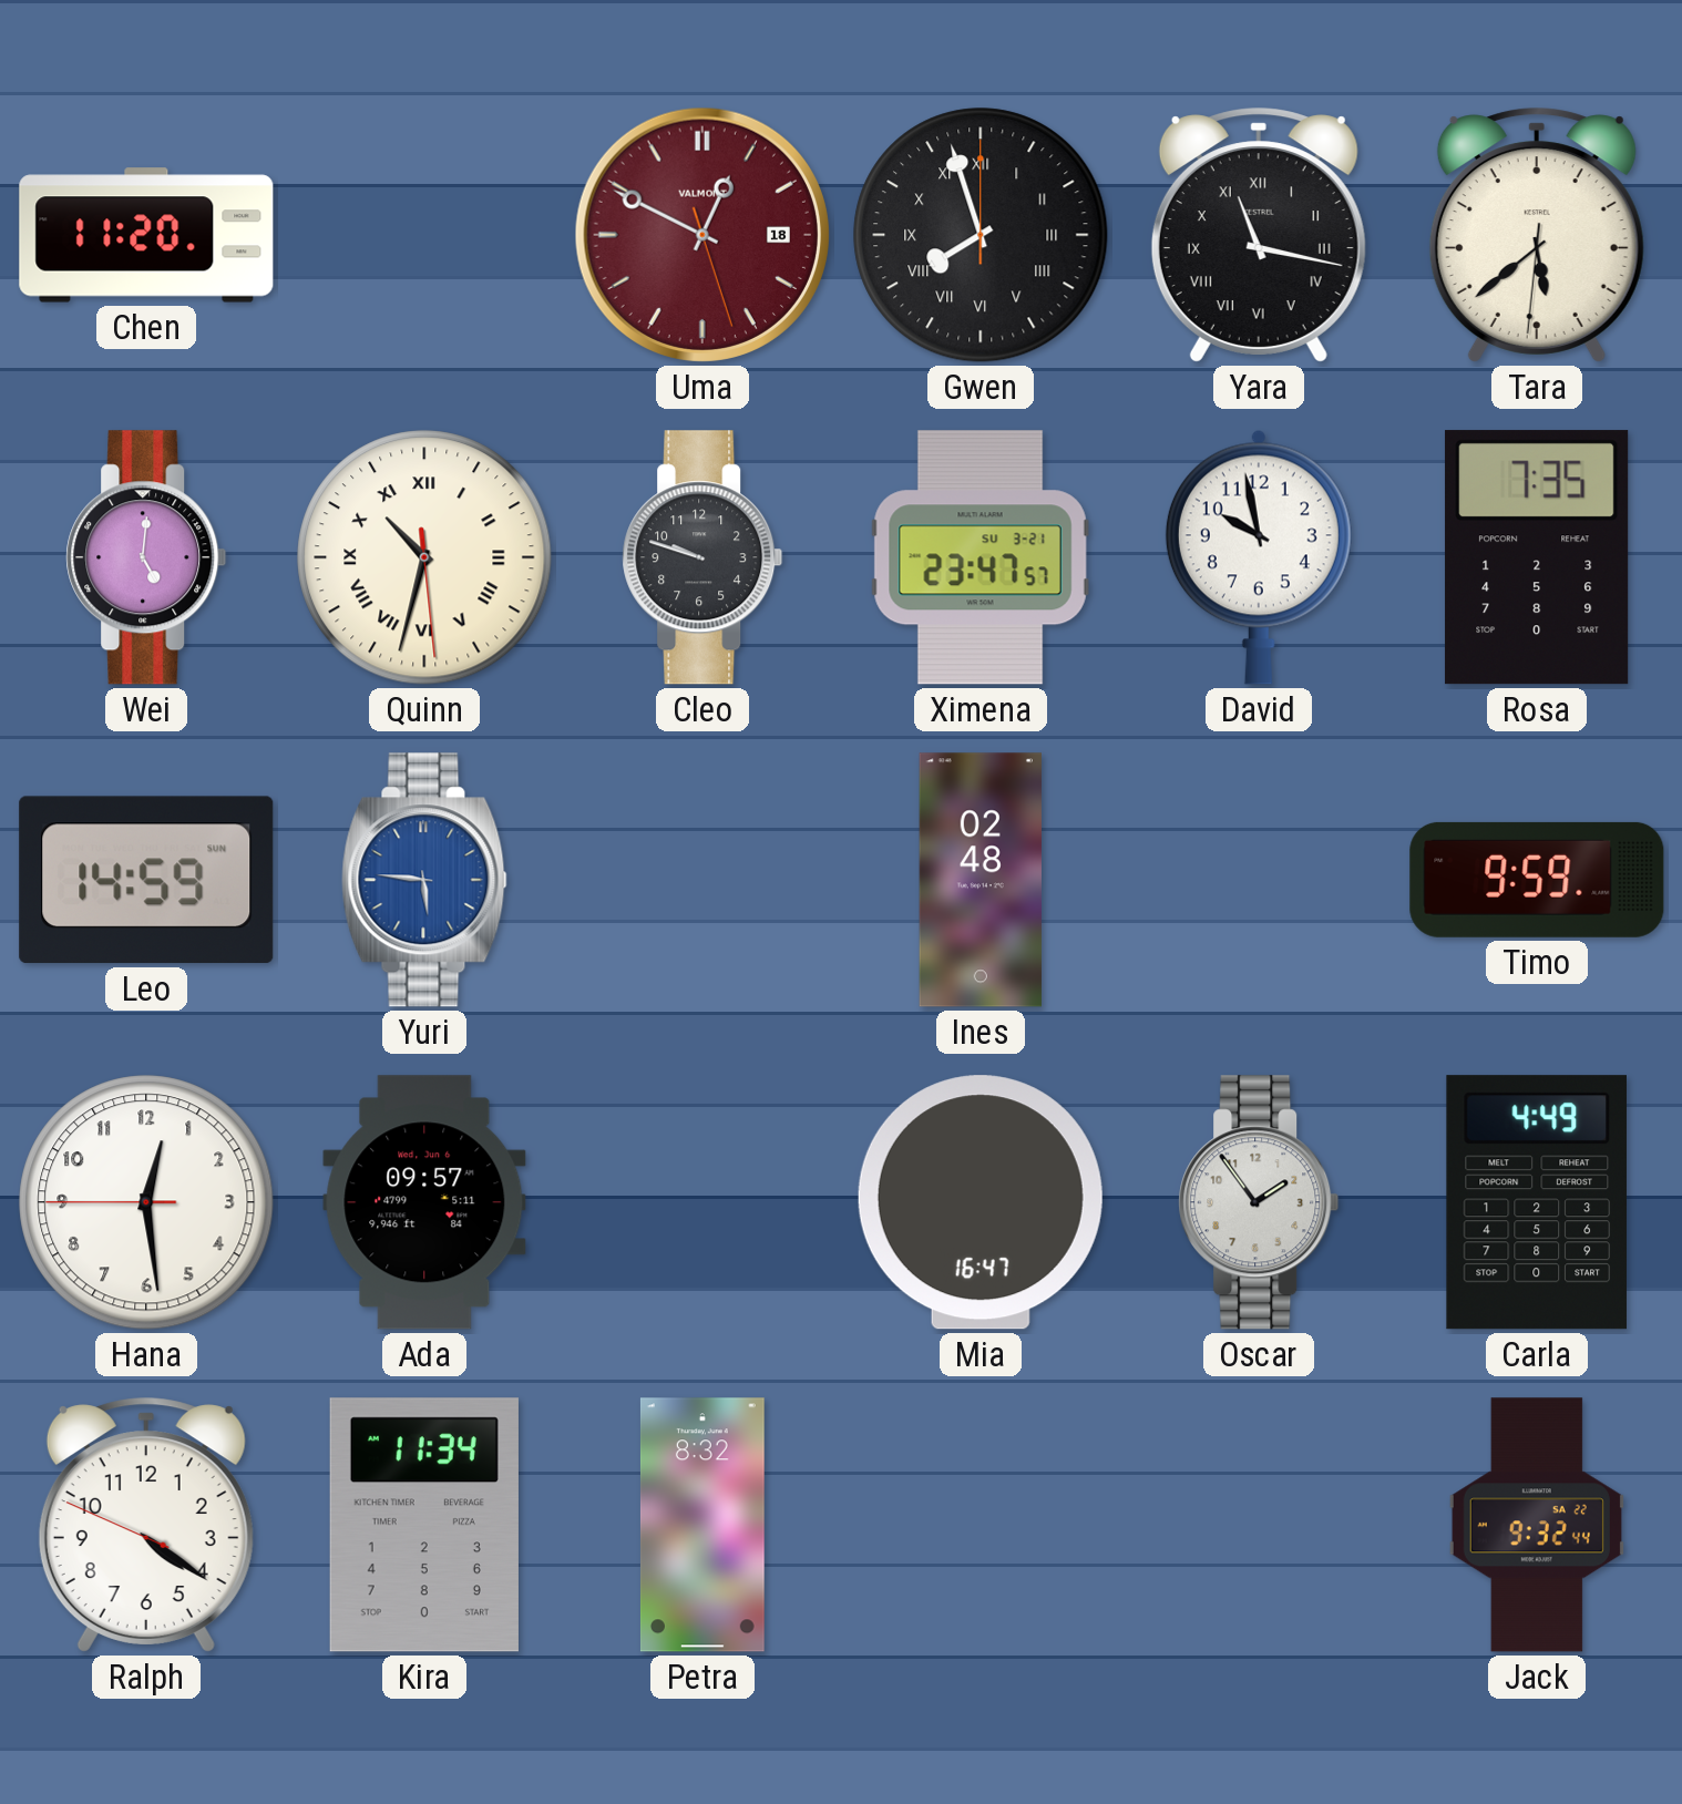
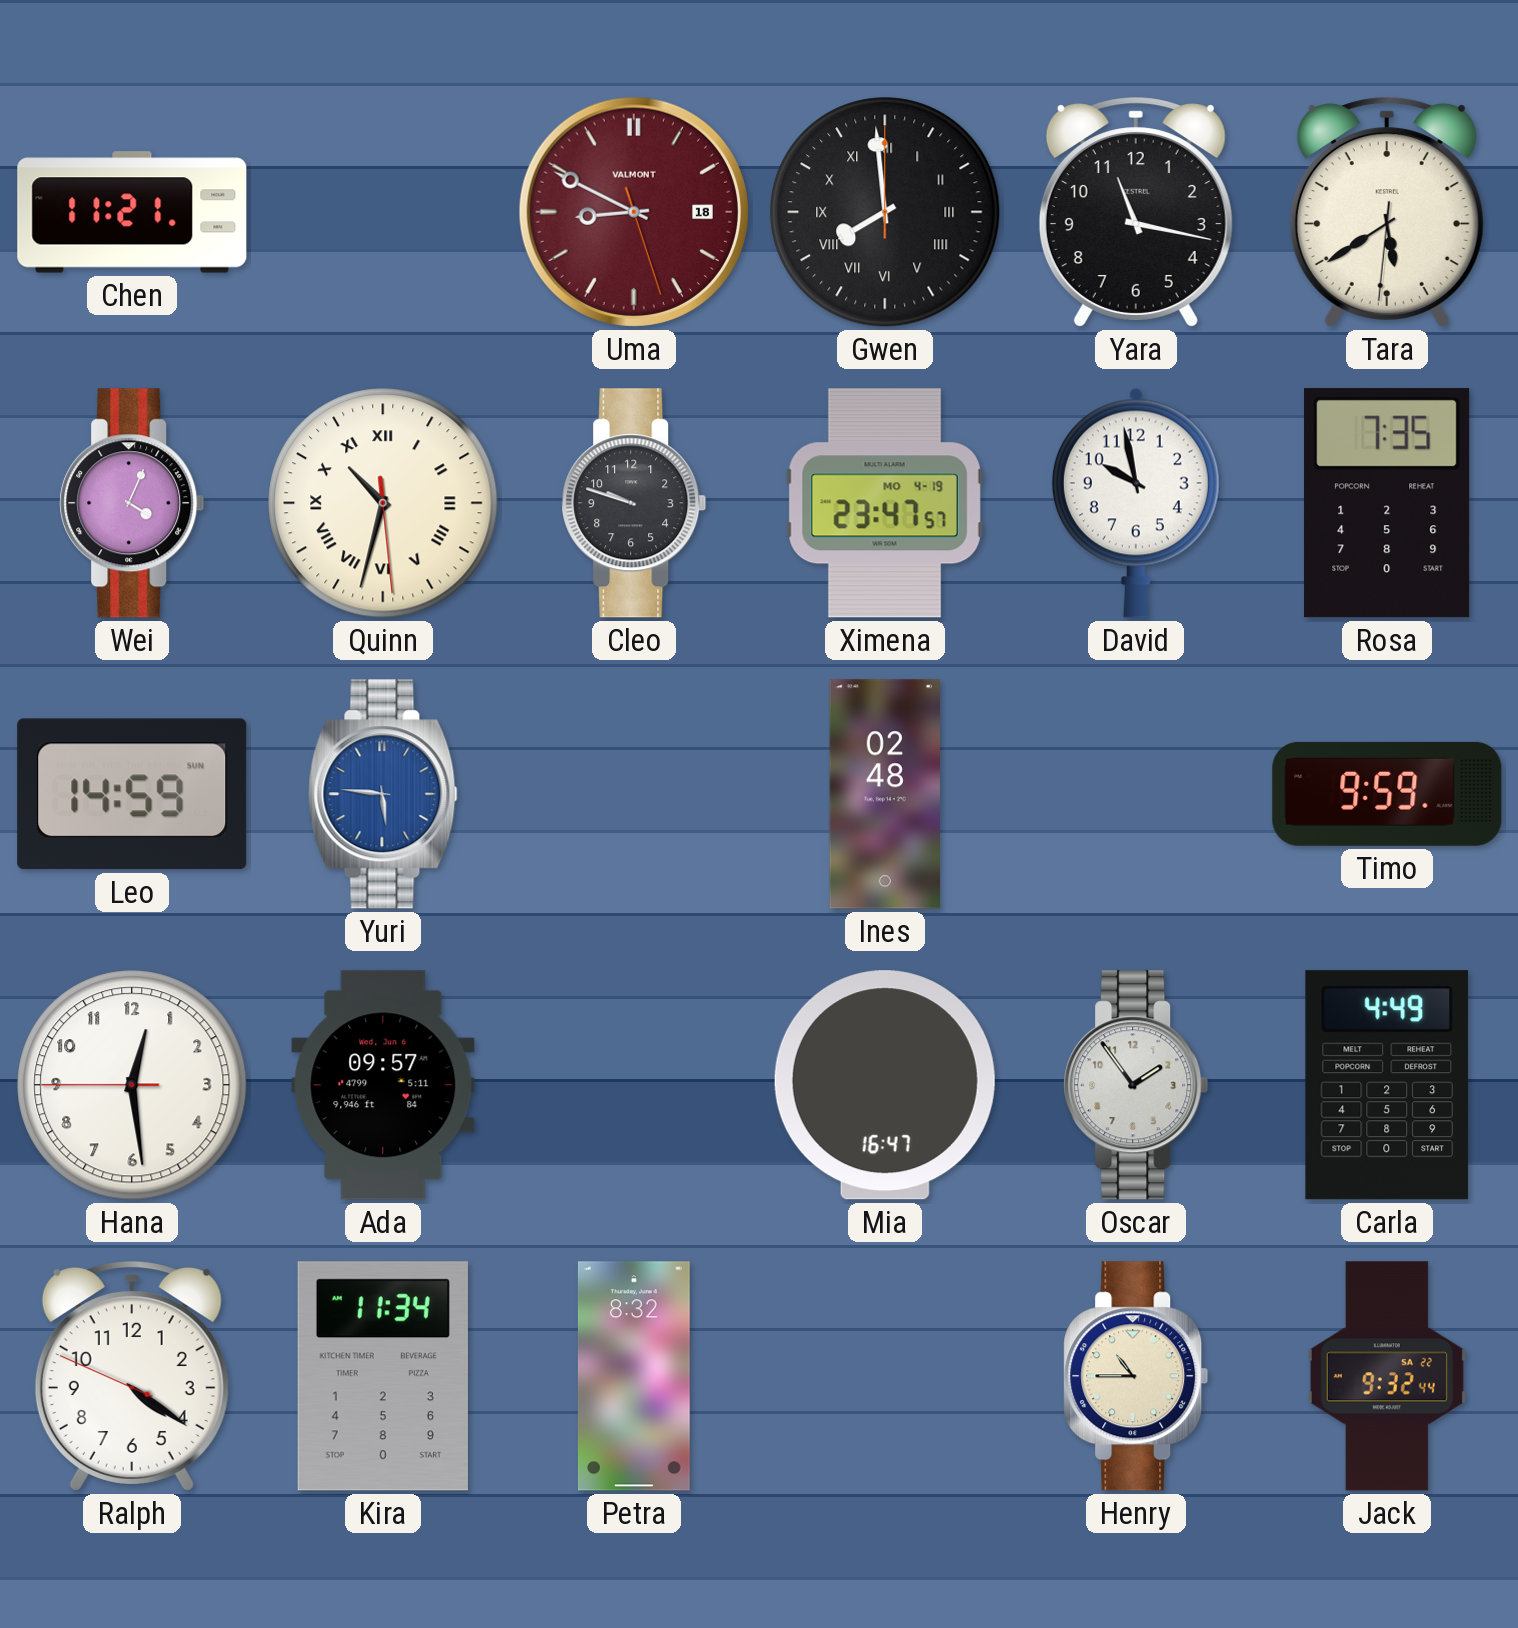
Chen: 11:20 -> 11:21
Uma: 12:49 -> 8:49
Gwen: 7:57 -> 7:59
Yara numerals: Roman -> Arabic
Tara: 5:38 -> 5:39
Wei: 5:01 -> 4:04
Ximena date: SU 3-21 -> MO 4-19
Henry: none -> 10:45
